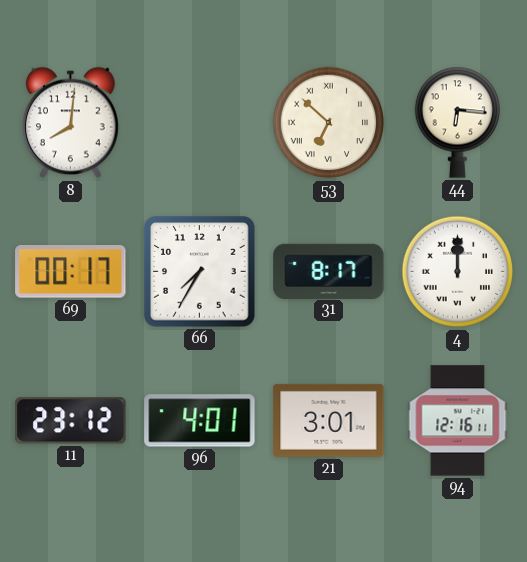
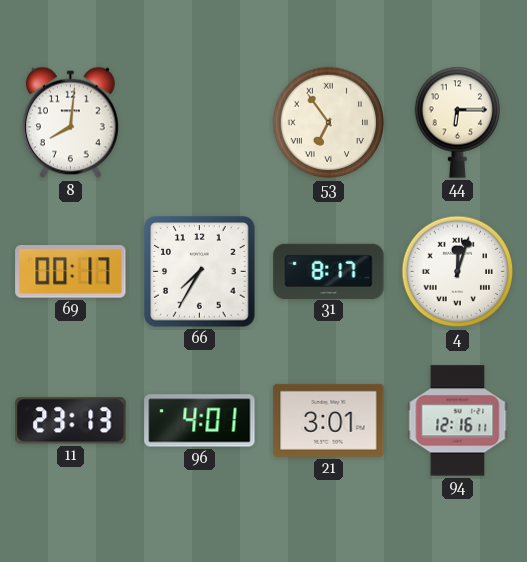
53: 6:52 -> 6:54
44: 6:16 -> 6:15
4: 12:00 -> 12:03
11: 23:12 -> 23:13
